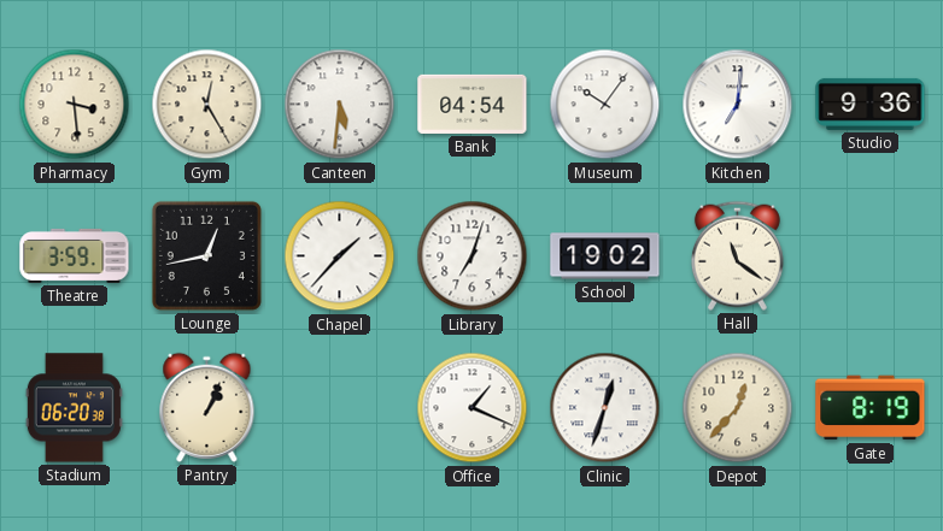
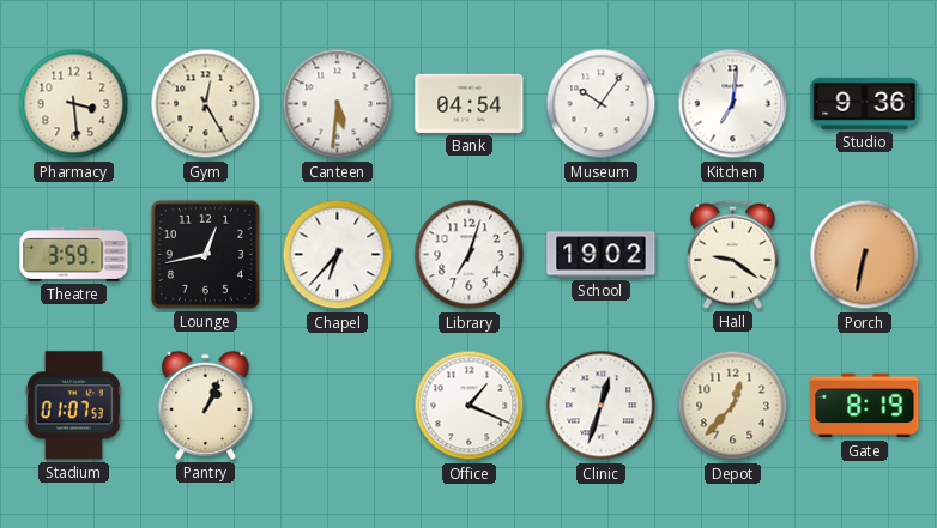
Chapel: 1:37 -> 6:37
Hall: 11:21 -> 9:21
Porch: none -> 6:32
Stadium: 06:20 -> 01:07
